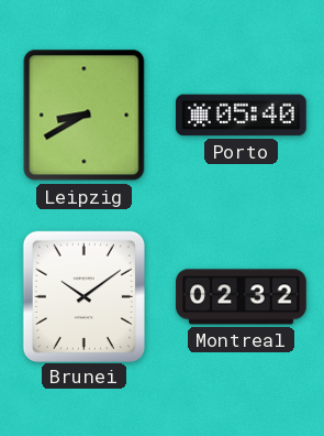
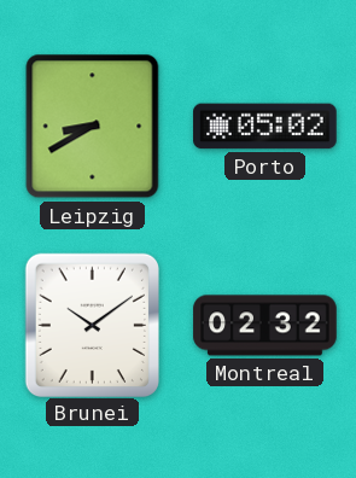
Porto: 05:40 -> 05:02
